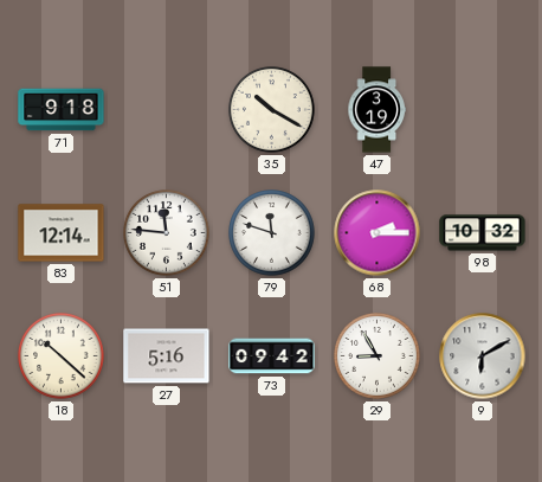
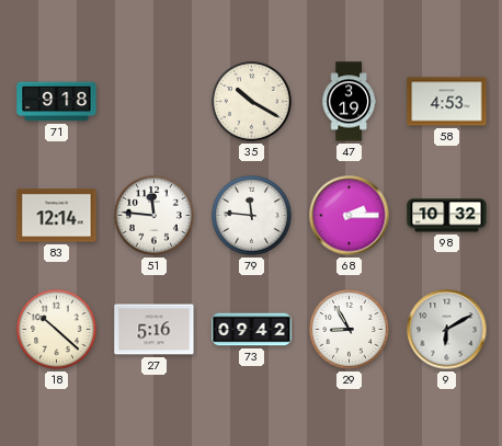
58: none -> 4:53
79: 11:48 -> 11:46
